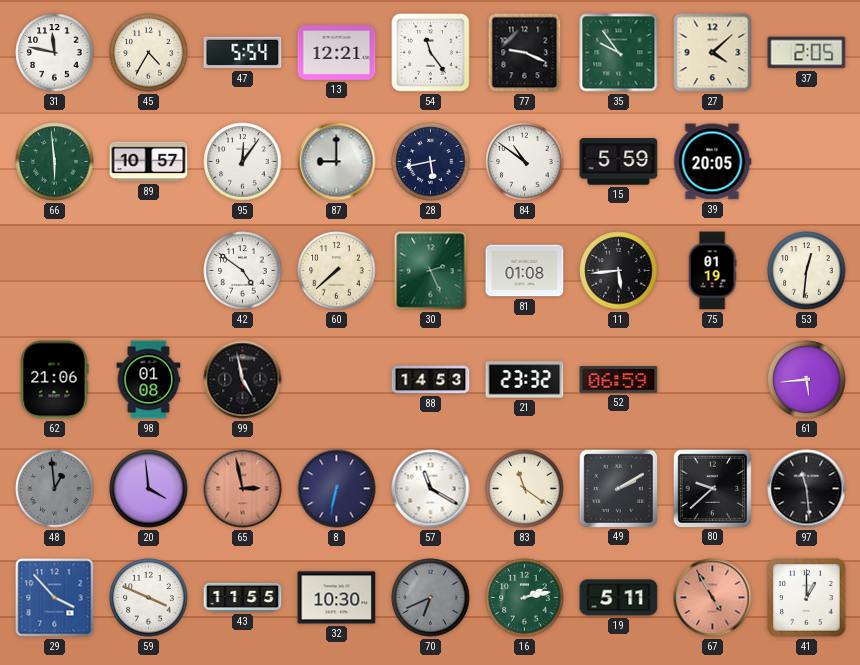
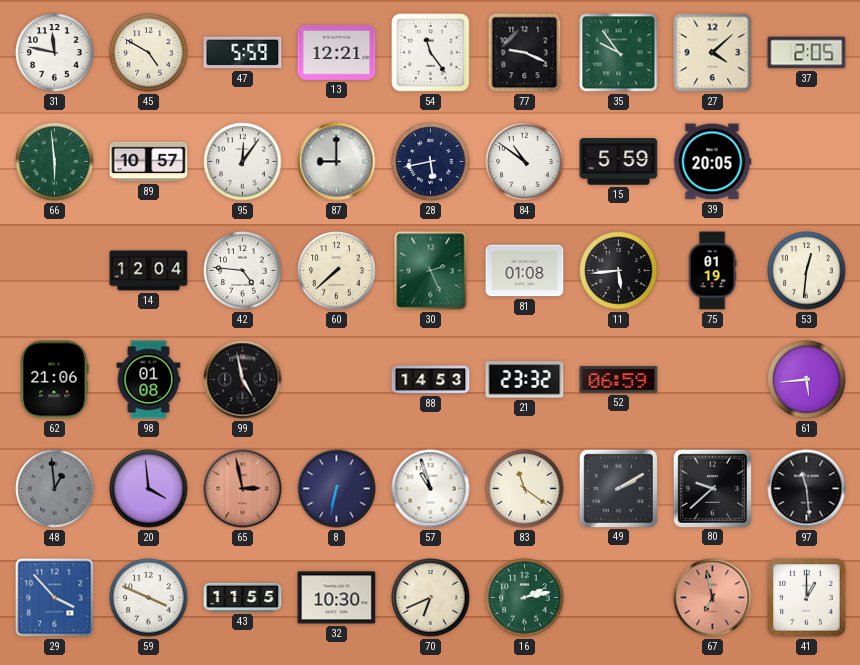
45: 4:35 -> 4:50
47: 5:54 -> 5:59
14: none -> 12:04
42: 4:51 -> 4:46
57: 11:20 -> 10:57
70 dial: grey -> cream
19: 5:11 -> none
67: 4:55 -> 6:58
